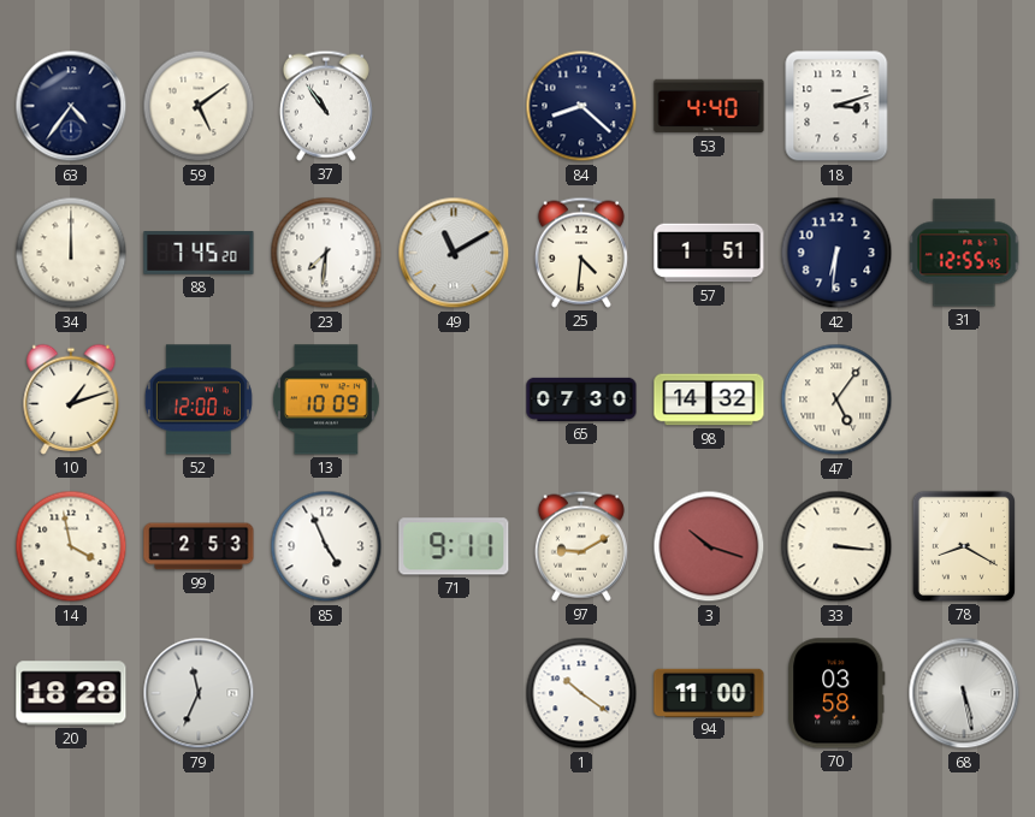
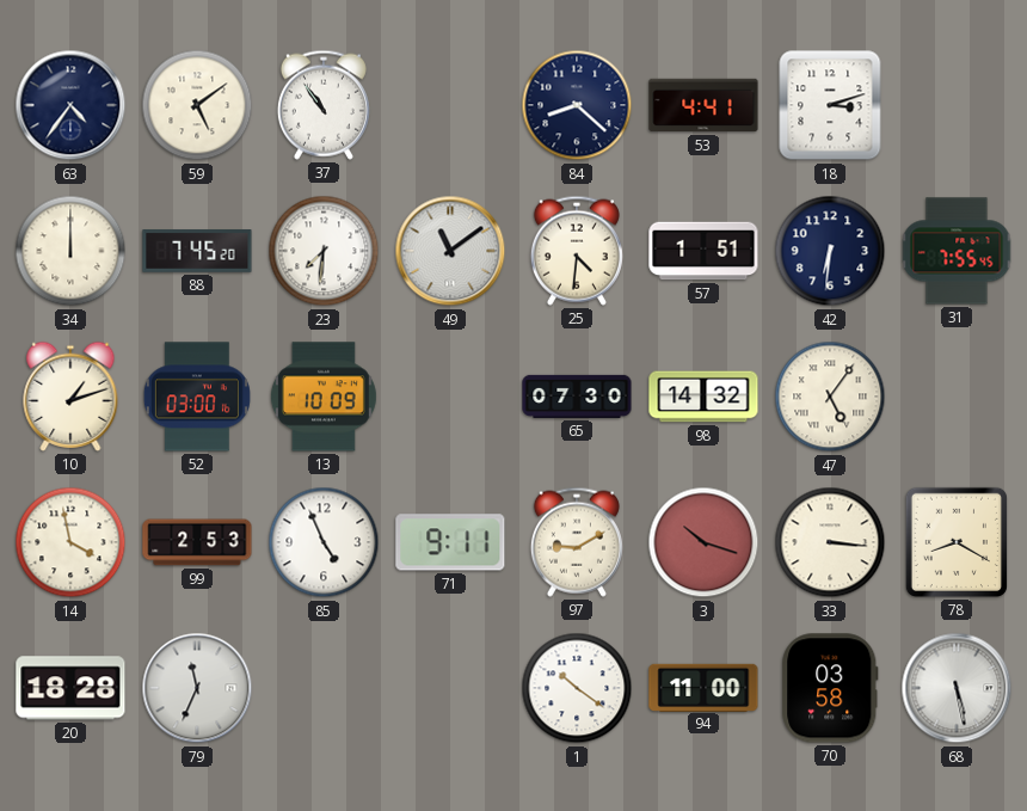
53: 4:40 -> 4:41
49: 11:10 -> 11:09
31: 12:55 -> 7:55
52: 12:00 -> 03:00
